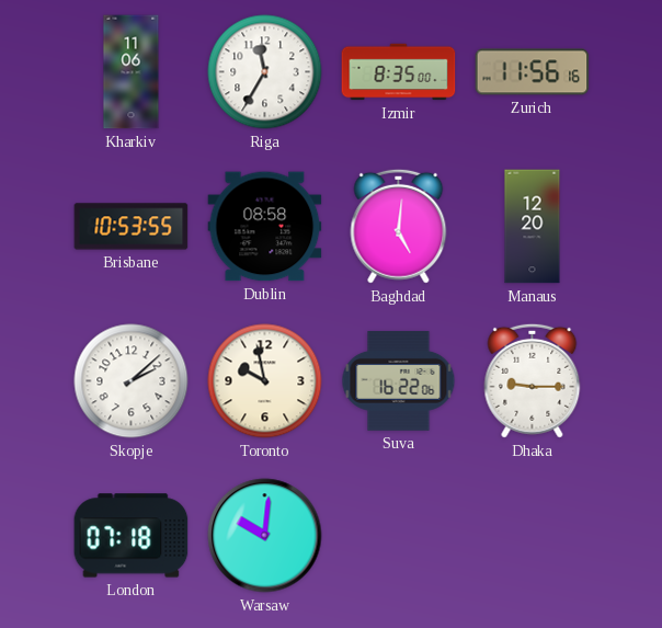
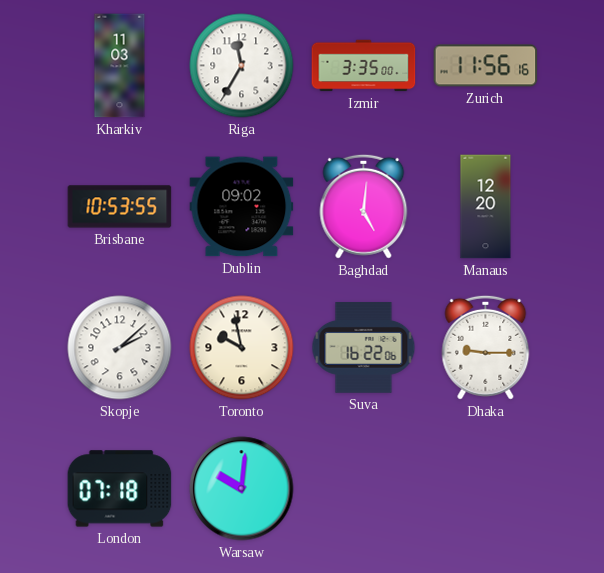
Kharkiv: 11:06 -> 11:03
Izmir: 8:35 -> 3:35
Dublin: 08:58 -> 09:02
